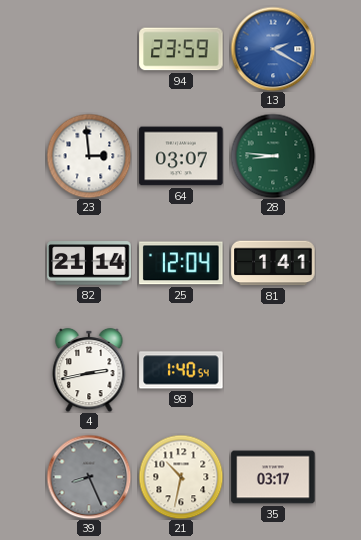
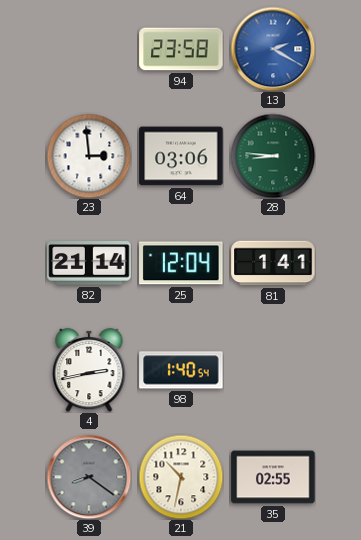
94: 23:59 -> 23:58
64: 03:07 -> 03:06
39: 8:26 -> 8:21
35: 03:17 -> 02:55
